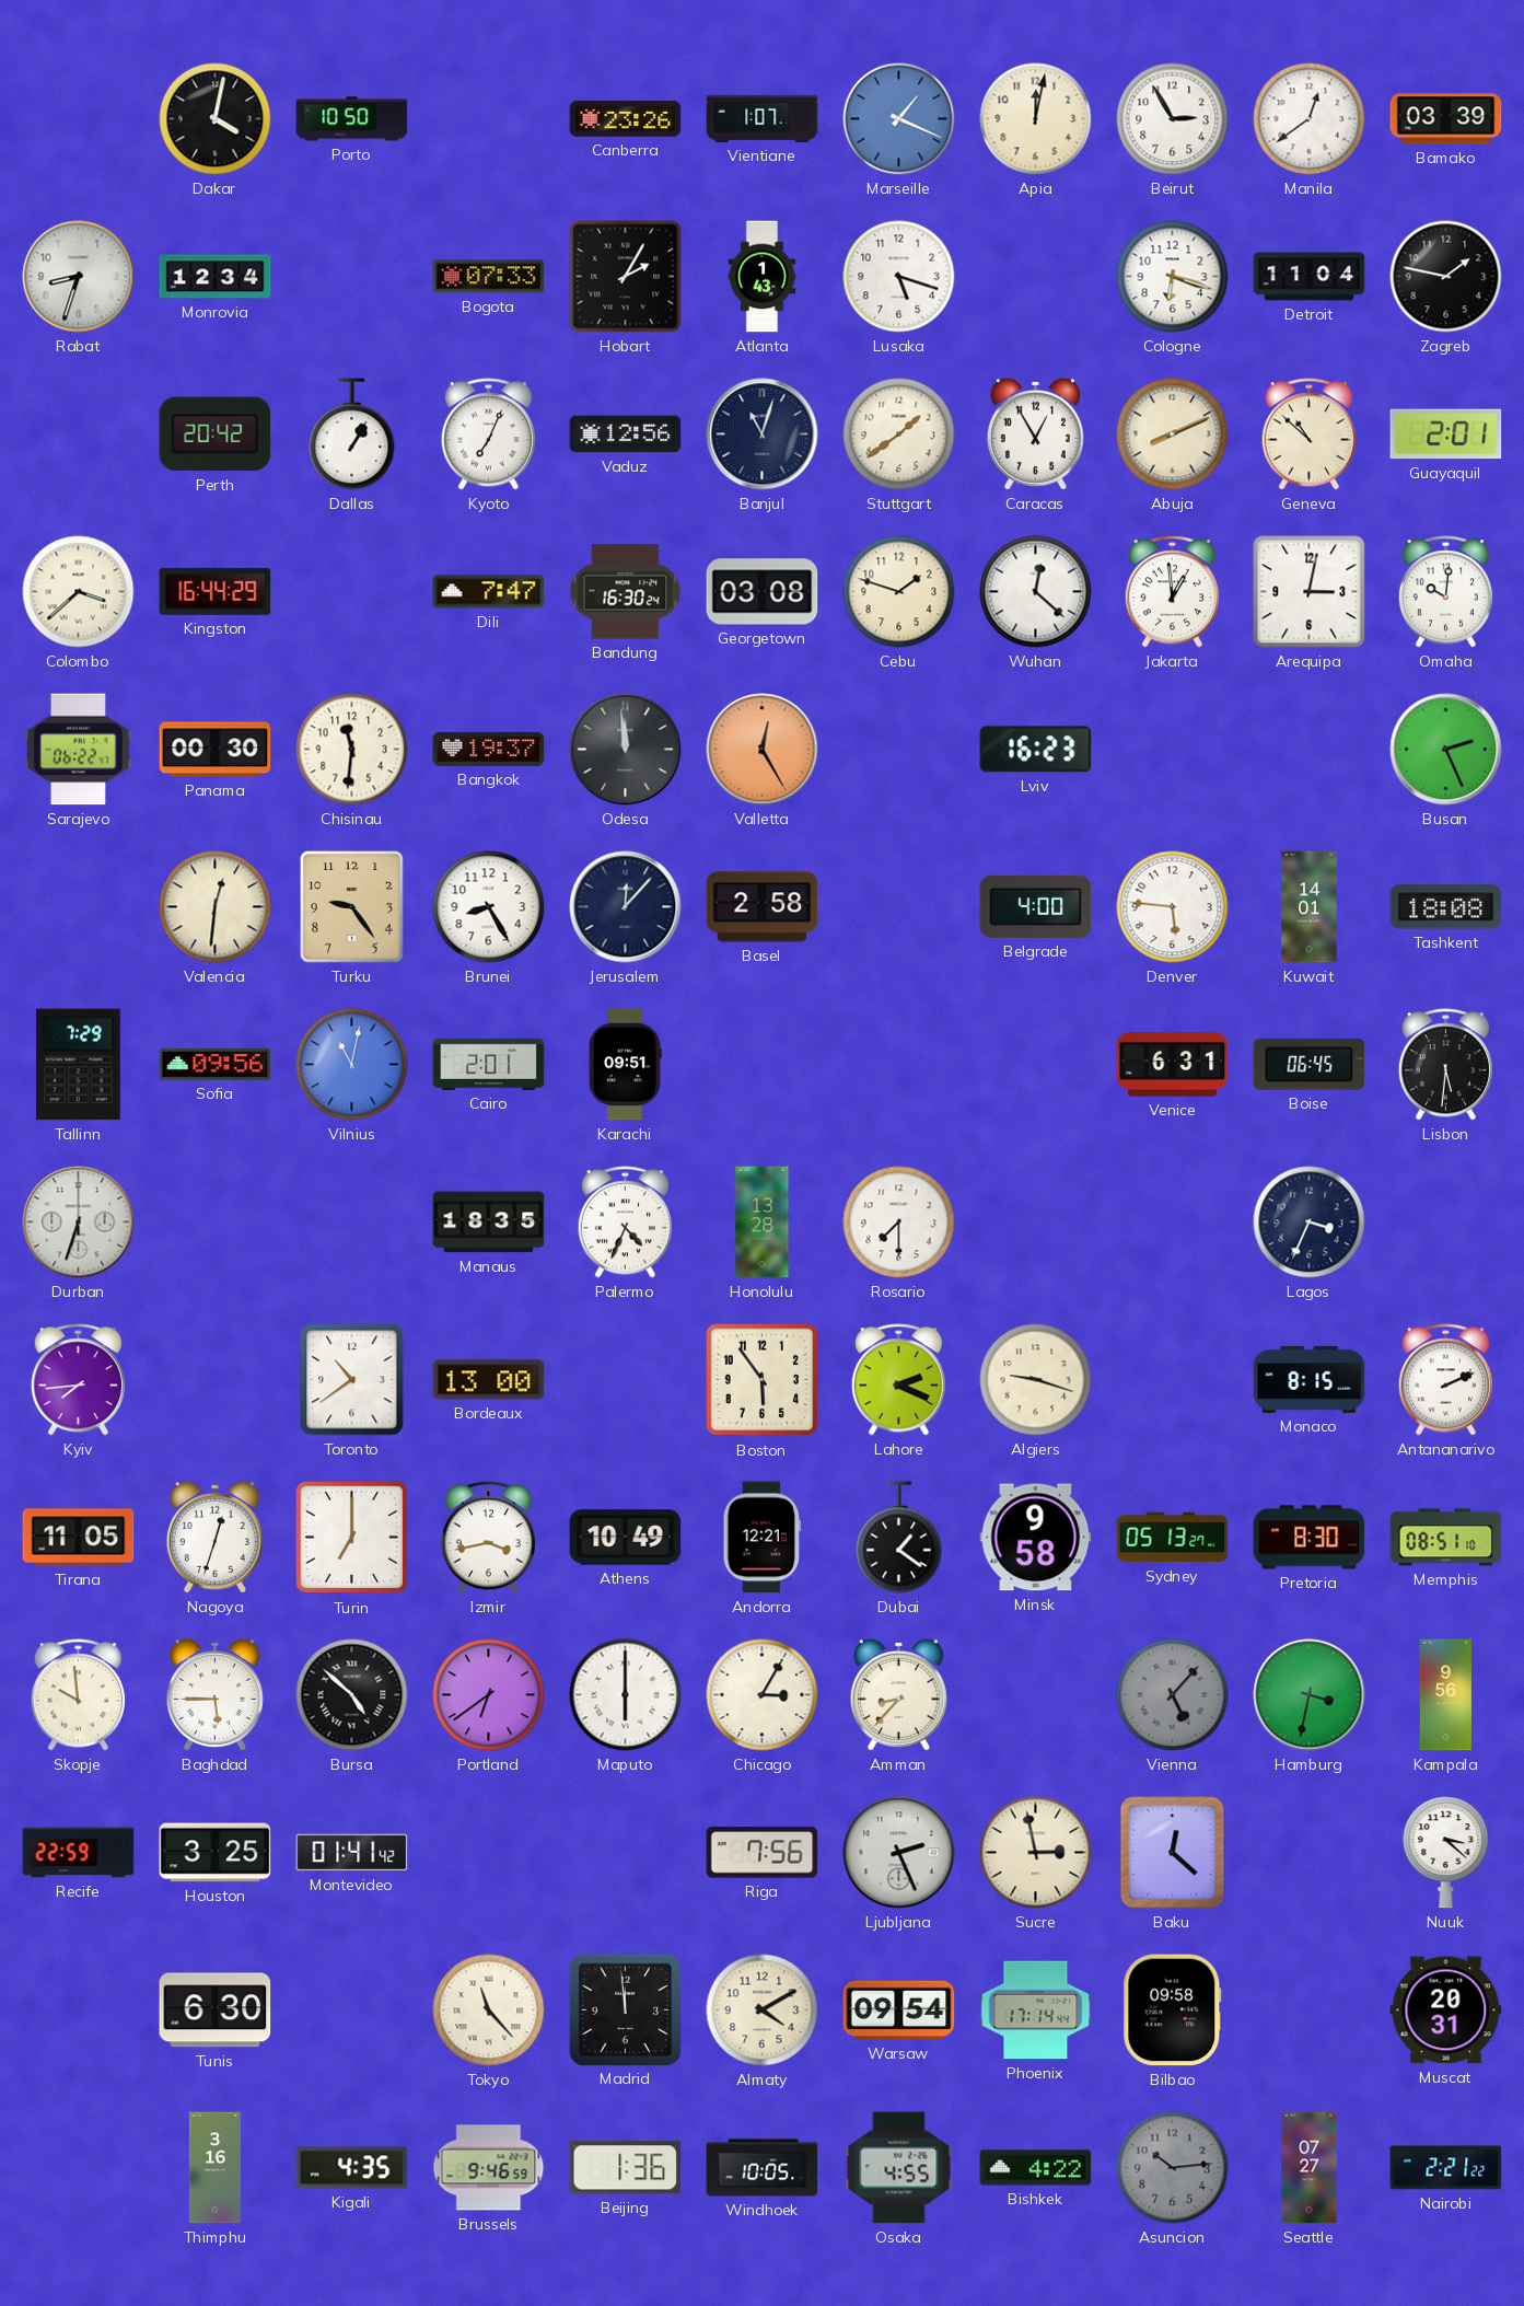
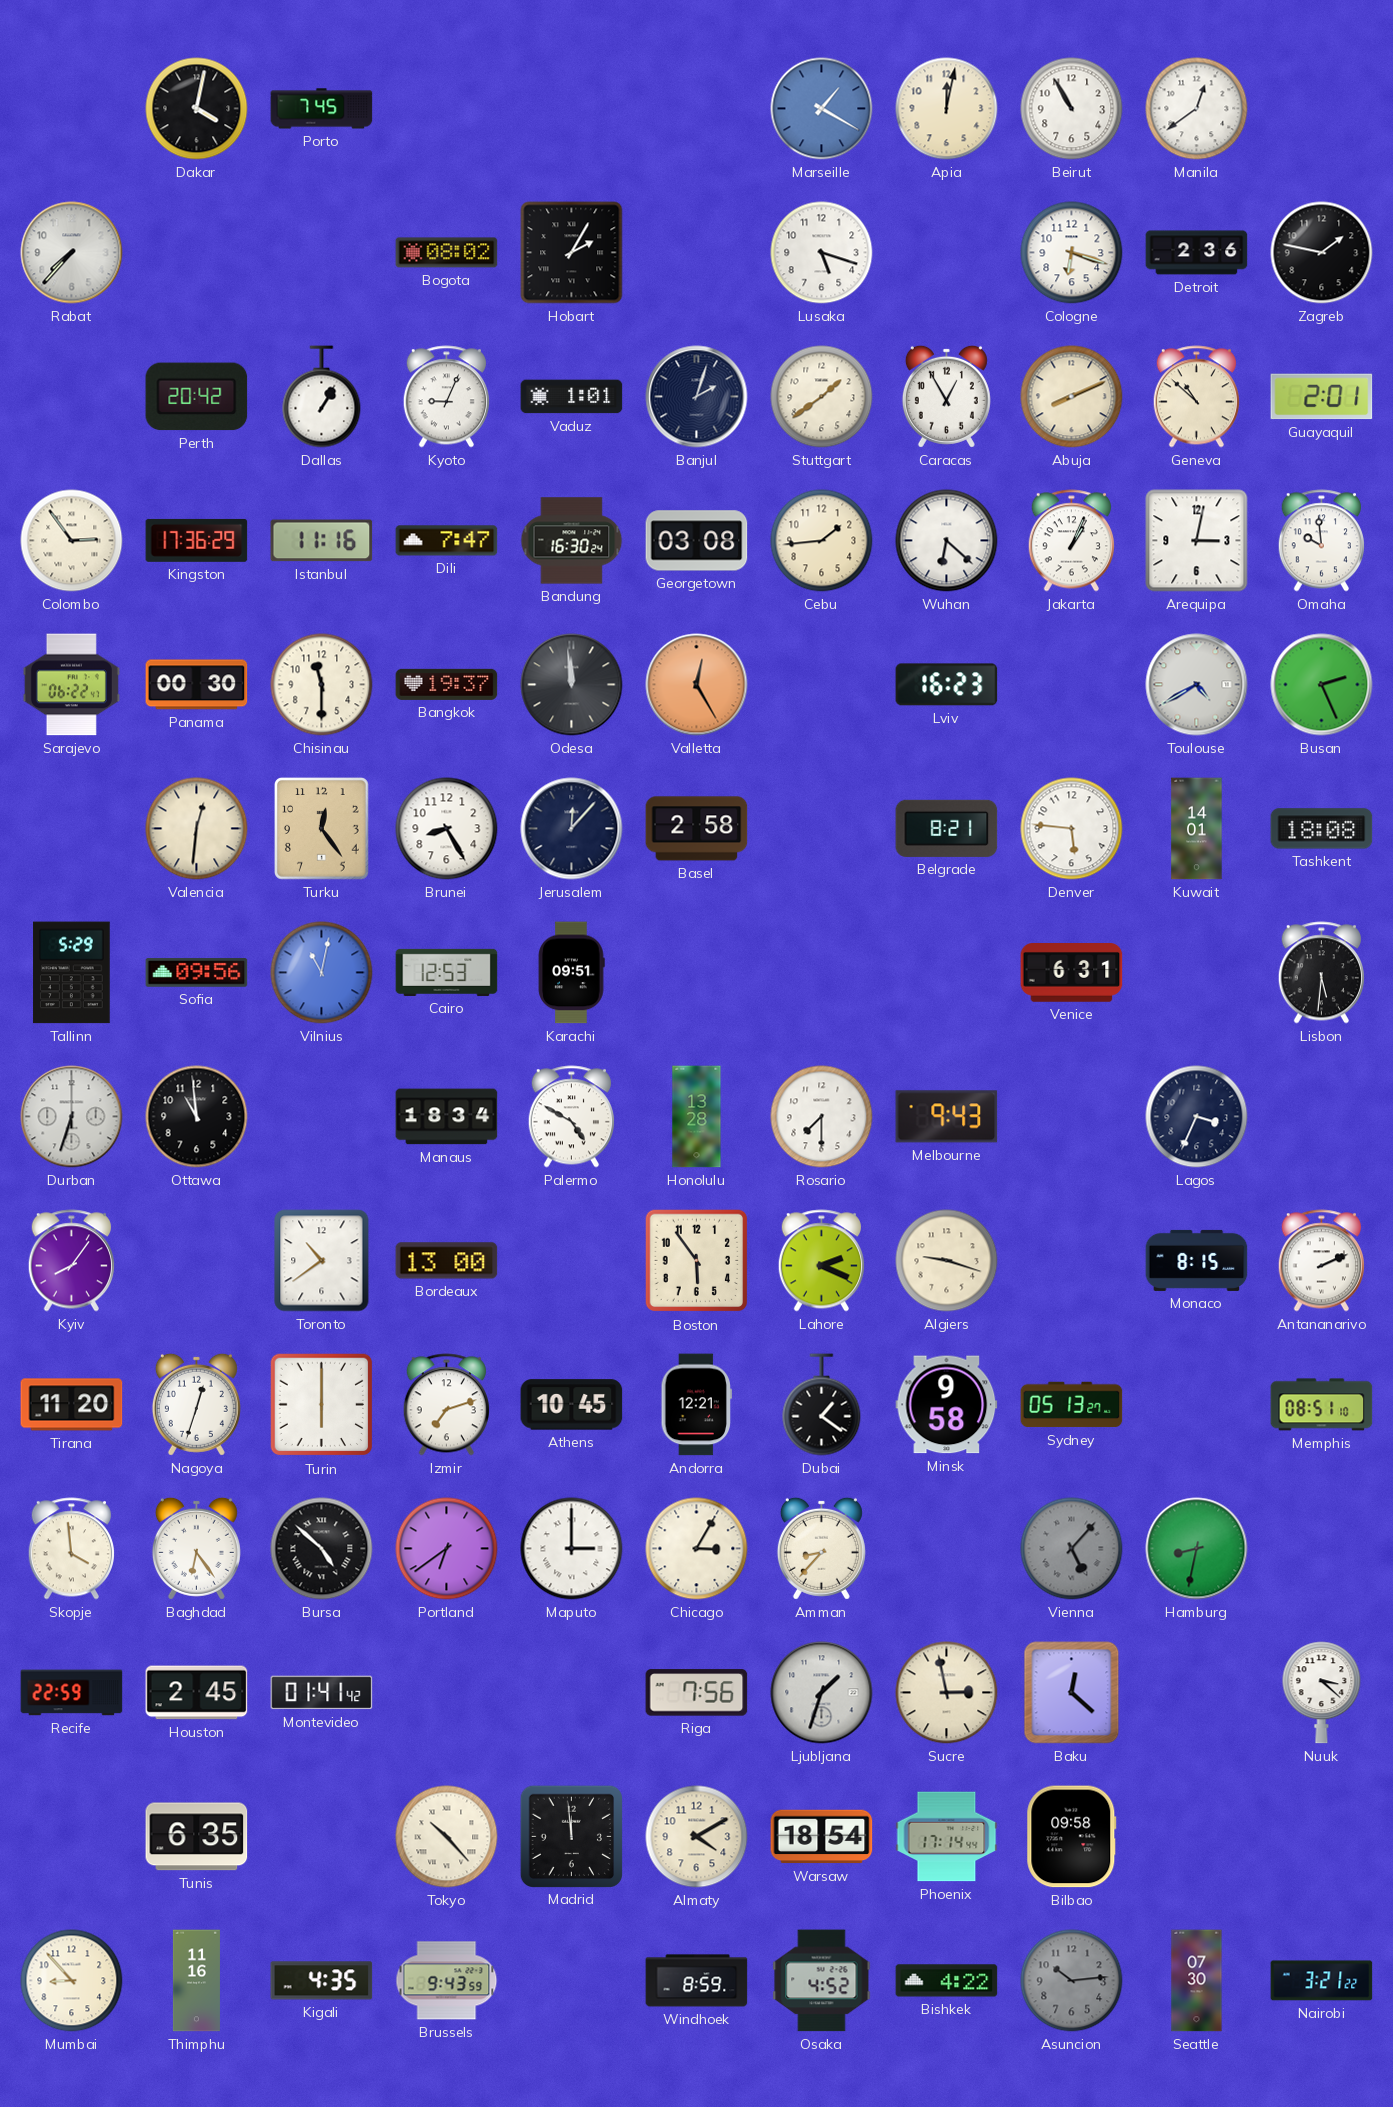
Porto: 10:50 -> 7:45
Canberra: 23:26 -> none
Vientiane: 1:07 -> none
Marseille: 1:19 -> 1:20
Beirut: 2:55 -> 10:55
Bamako: 03:39 -> none
Rabat: 8:33 -> 7:37
Monrovia: 12:34 -> none
Bogota: 07:33 -> 08:02
Atlanta: 1:43 -> none
Detroit: 11:04 -> 2:36
Kyoto: 7:04 -> 9:04
Vaduz: 12:56 -> 1:01
Banjul: 11:03 -> 2:03
Colombo: 3:38 -> 2:54
Kingston: 16:44 -> 17:36
Istanbul: none -> 11:16
Cebu: 1:48 -> 1:44
Wuhan: 12:22 -> 6:22
Jakarta: 12:59 -> 1:04
Omaha: 10:01 -> 9:59
Chisinau: 11:31 -> 11:30
Toulouse: none -> 4:40
Turku: 9:24 -> 12:24
Belgrade: 4:00 -> 8:21
Tallinn: 7:29 -> 5:29
Cairo: 2:01 -> 12:53
Boise: 06:45 -> none
Ottawa: none -> 10:59
Manaus: 18:35 -> 18:34
Palermo: 4:34 -> 4:50
Melbourne: none -> 9:43
Kyiv: 7:44 -> 8:06
Tirana: 11:05 -> 11:20
Turin: 7:00 -> 6:00
Izmir: 3:43 -> 7:12
Athens: 10:49 -> 10:45
Pretoria: 8:30 -> none
Skopje: 9:59 -> 3:59
Baghdad: 5:45 -> 6:24
Maputo: 6:00 -> 3:00
Hamburg: 3:32 -> 8:32
Kampala: 9:56 -> none
Houston: 3:25 -> 2:45
Ljubljana: 2:26 -> 1:33
Tunis: 6:30 -> 6:35
Tokyo: 11:23 -> 10:23
Warsaw: 09:54 -> 18:54
Muscat: 20:31 -> none
Mumbai: none -> 8:53
Thimphu: 3:16 -> 11:16
Brussels: 9:46 -> 9:43
Beijing: 1:36 -> none
Windhoek: 10:05 -> 8:59
Osaka: 4:55 -> 4:52
Seattle: 07:27 -> 07:30
Nairobi: 2:21 -> 3:21
